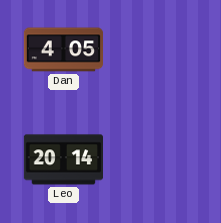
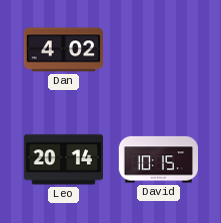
Dan: 4:05 -> 4:02
David: none -> 10:15
